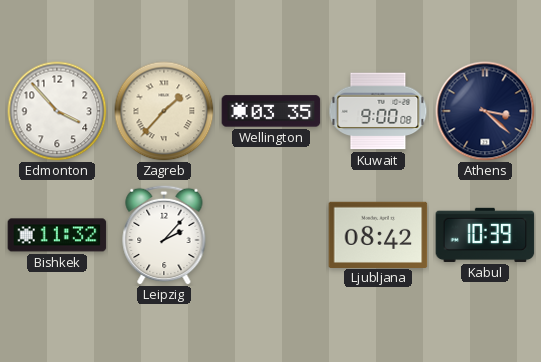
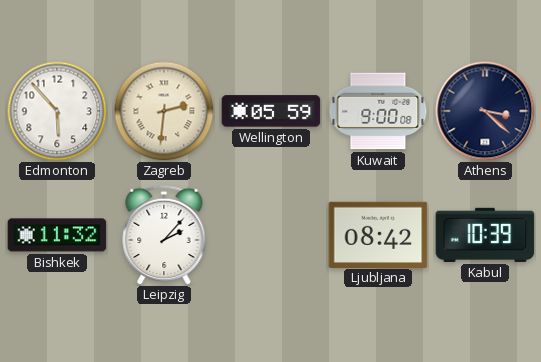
Edmonton: 3:53 -> 5:53
Zagreb: 1:37 -> 2:31
Wellington: 03:35 -> 05:59
